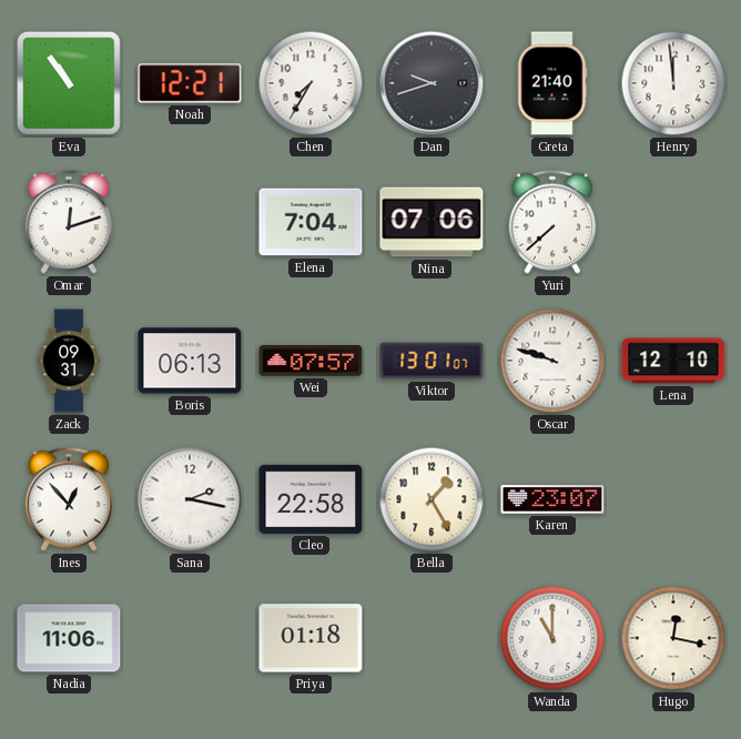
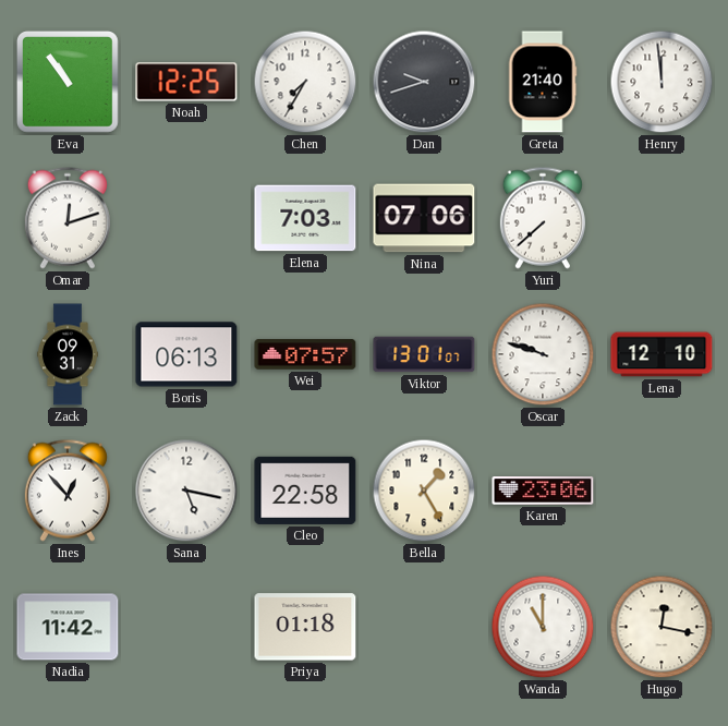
Noah: 12:21 -> 12:25
Elena: 7:04 -> 7:03
Sana: 2:17 -> 5:17
Karen: 23:07 -> 23:06
Nadia: 11:06 -> 11:42
